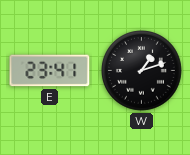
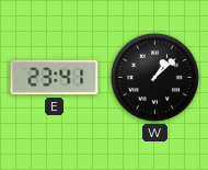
W: 1:12 -> 1:08
